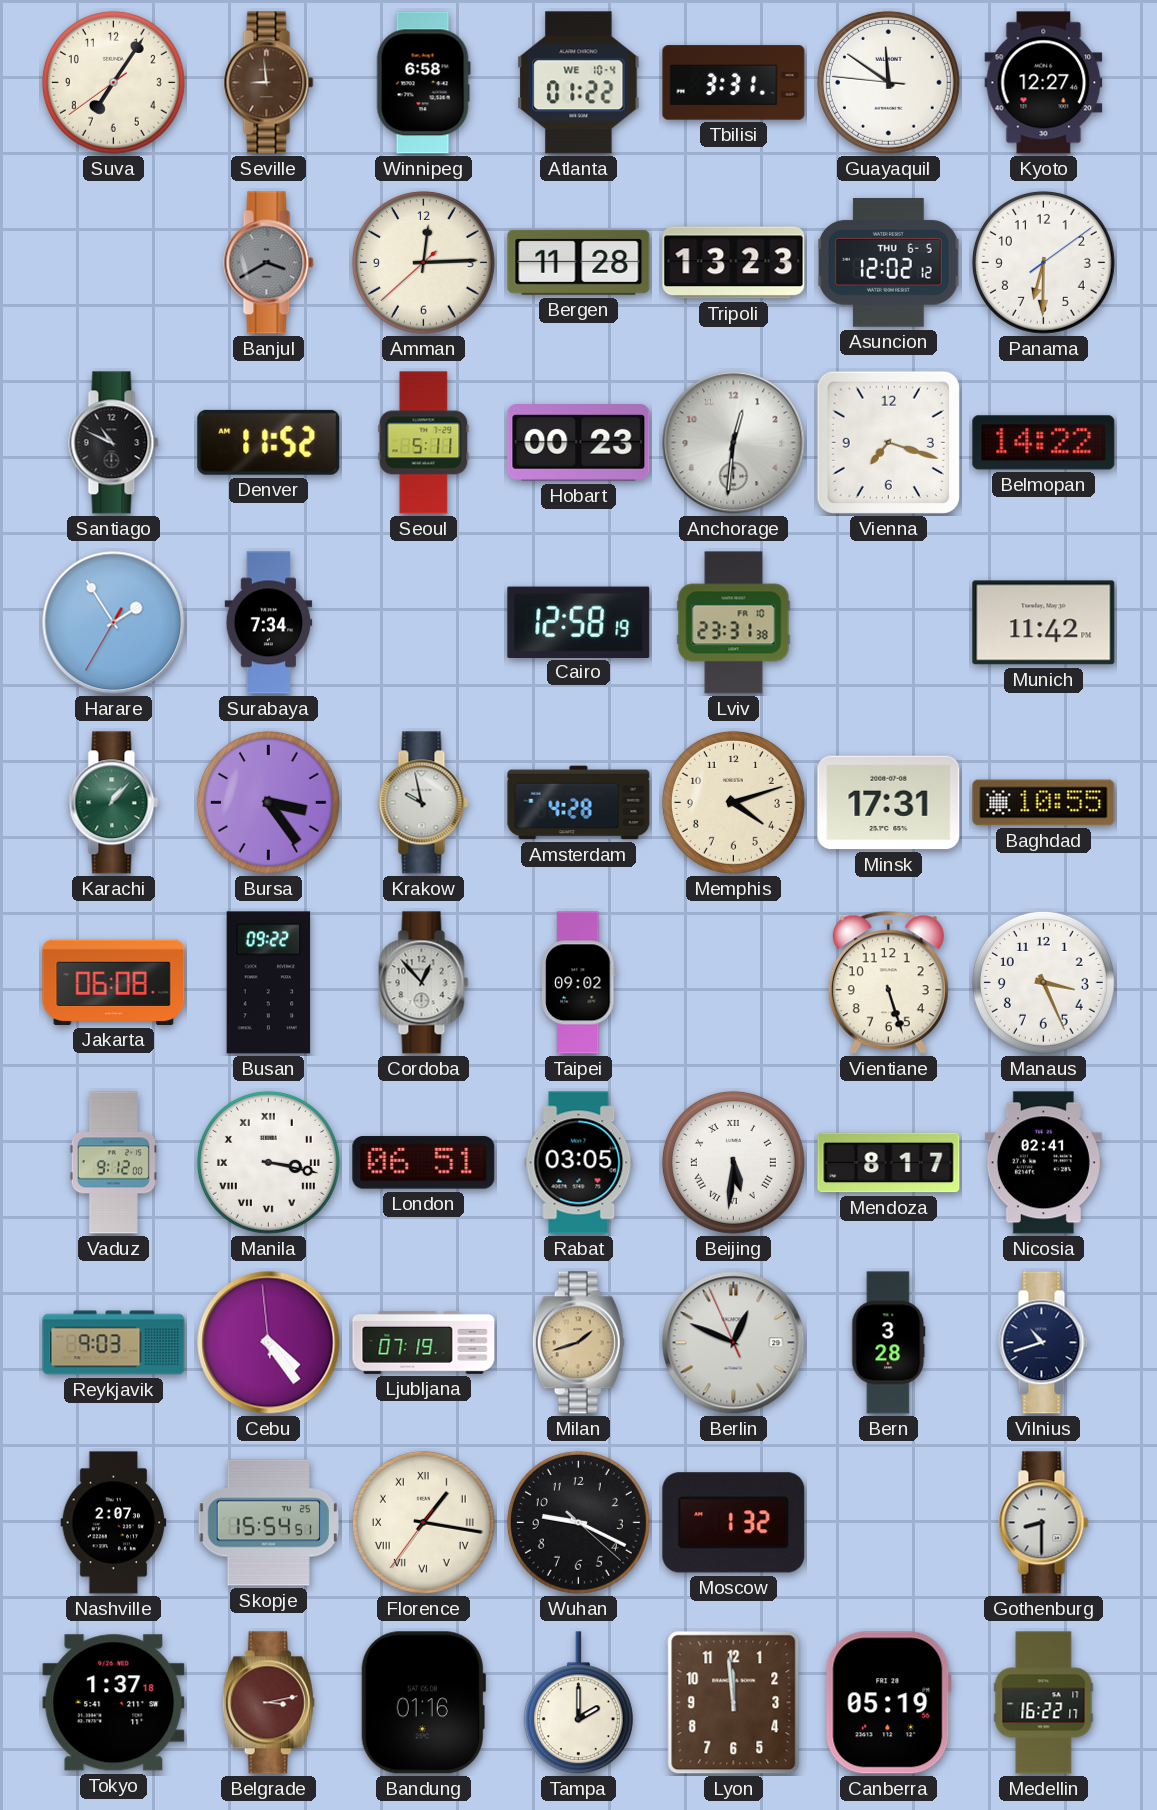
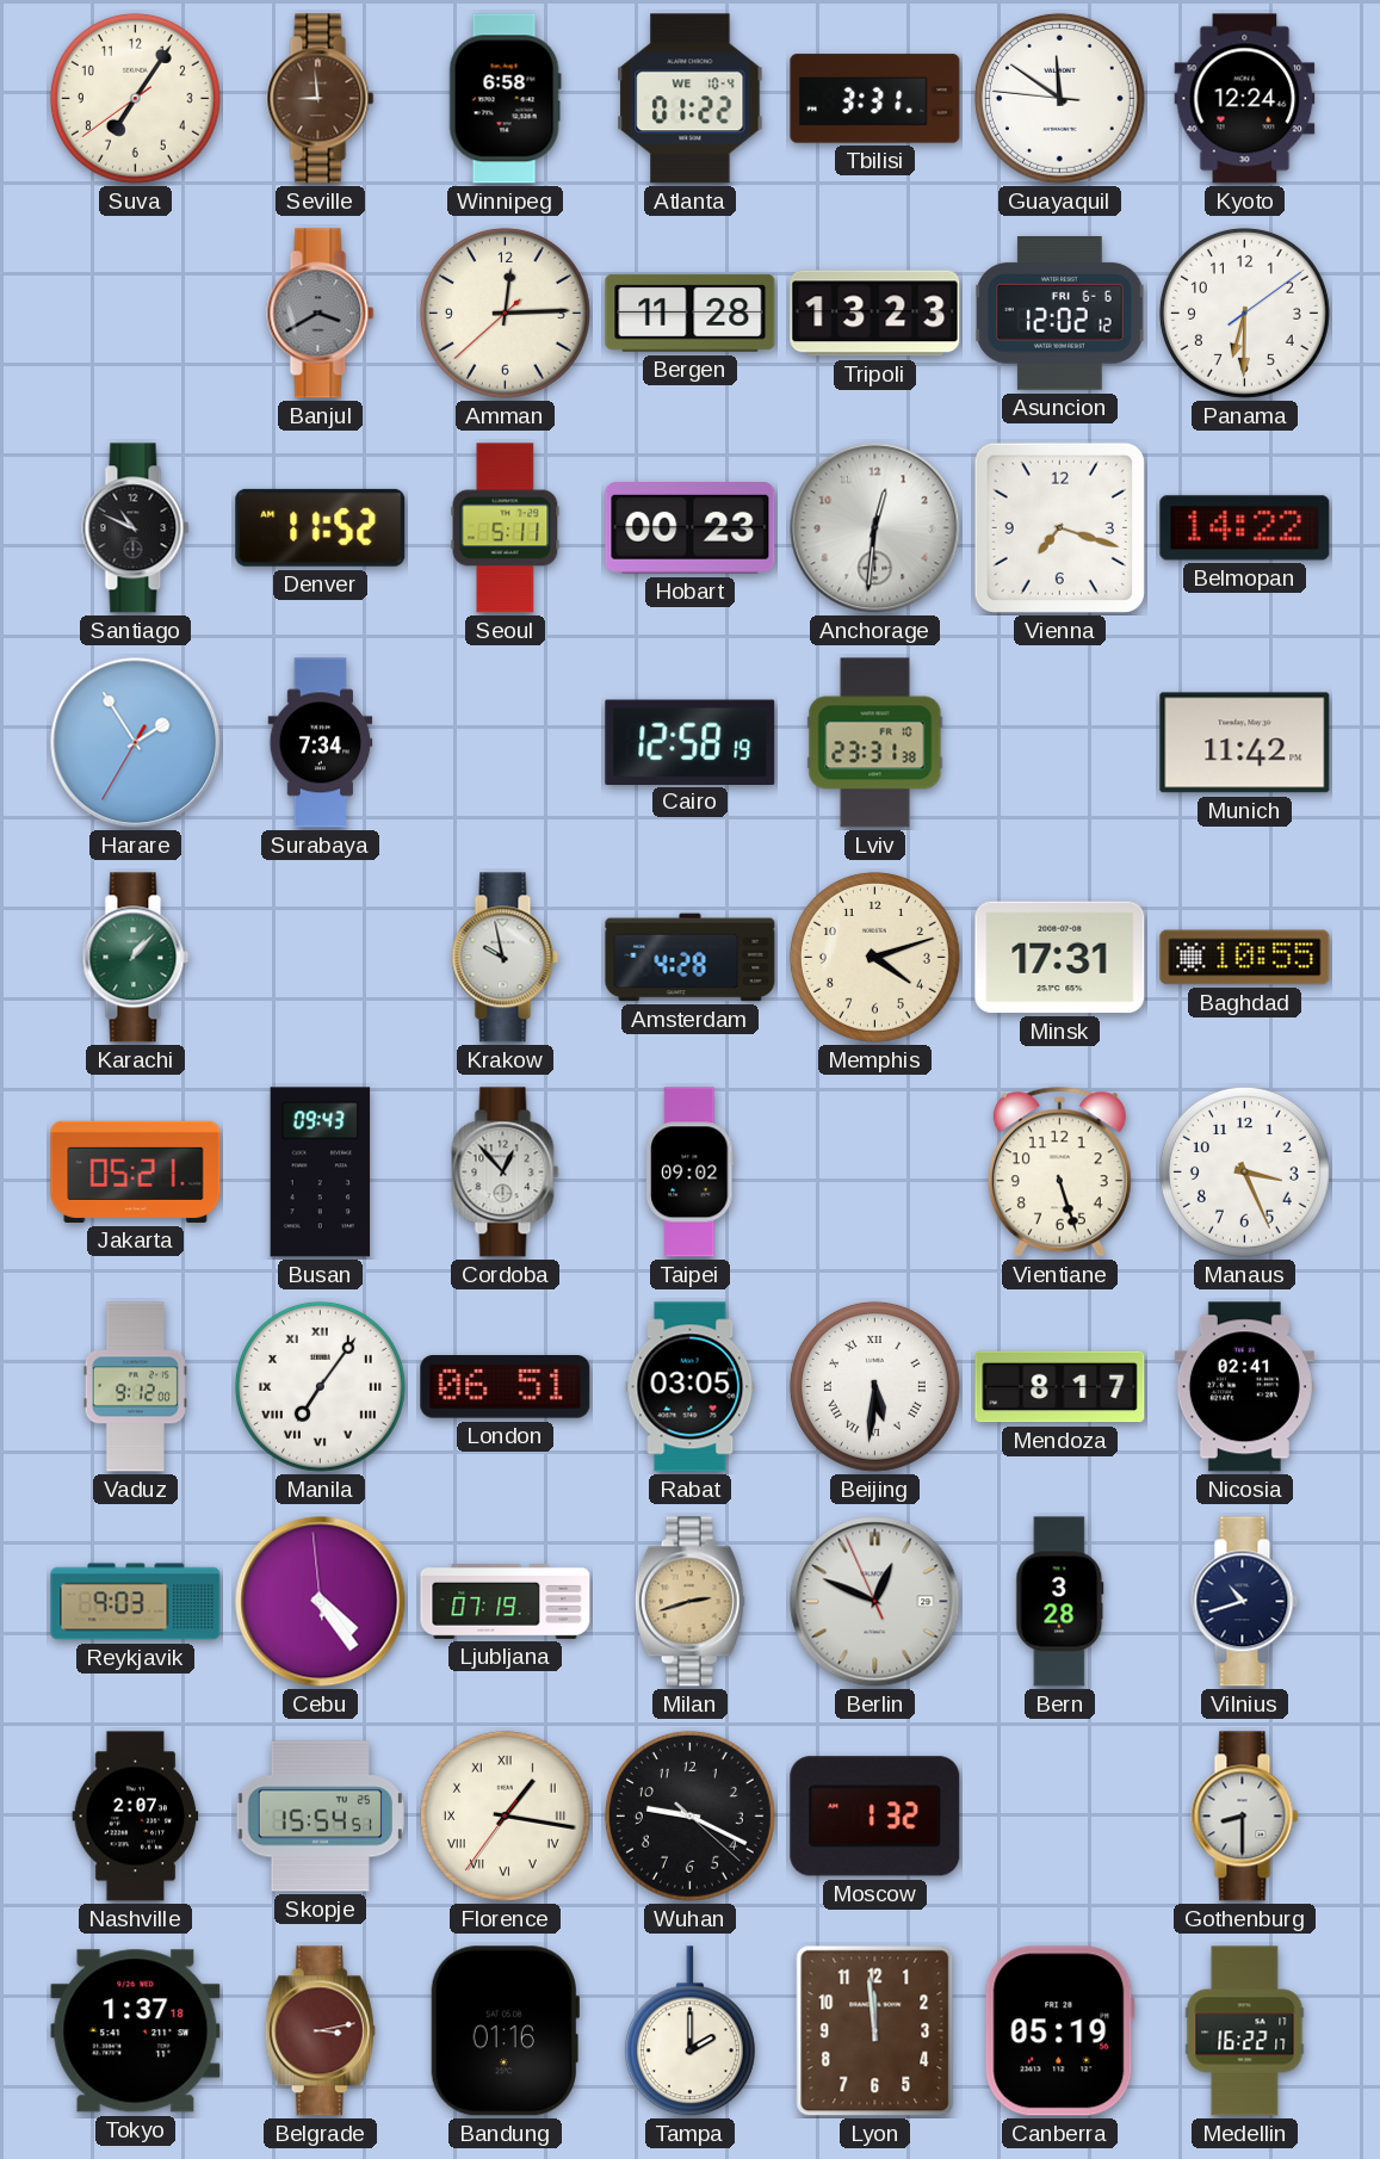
Kyoto: 12:27 -> 12:24
Asuncion date: THU 6-5 -> FRI 6-6
Bursa: 3:24 -> none
Jakarta: 06:08 -> 05:21
Busan: 09:22 -> 09:43
Manila: 3:17 -> 7:06
Milan: 1:42 -> 2:42
